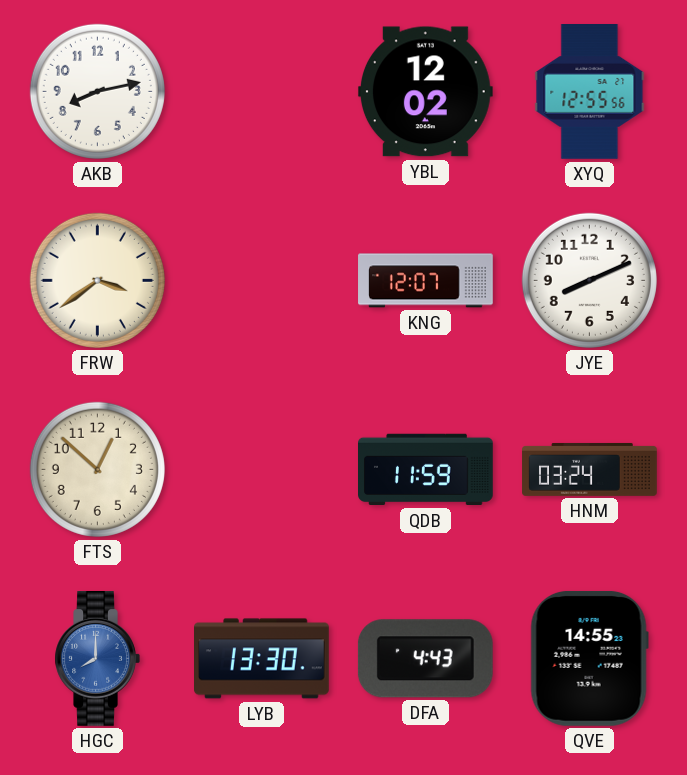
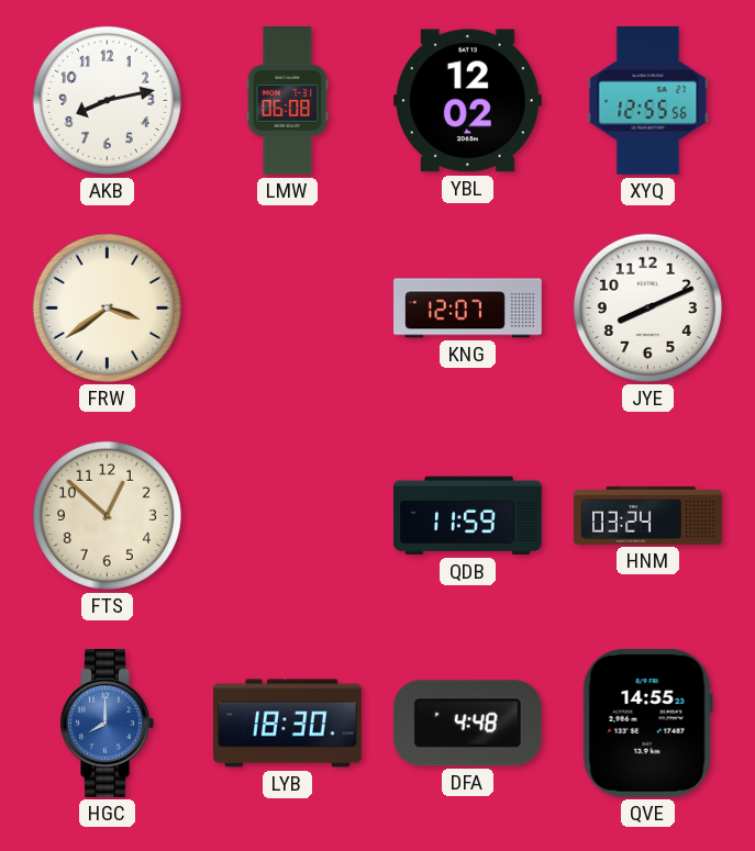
LMW: none -> 06:08
LYB: 13:30 -> 18:30
DFA: 4:43 -> 4:48
